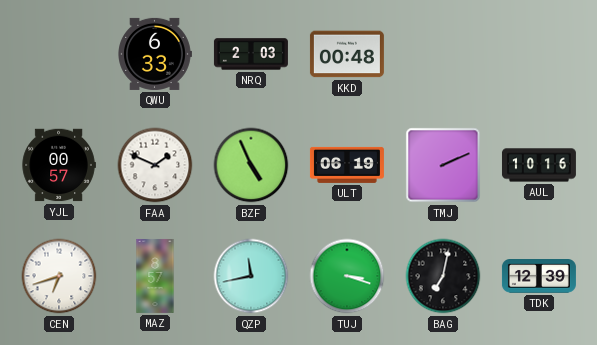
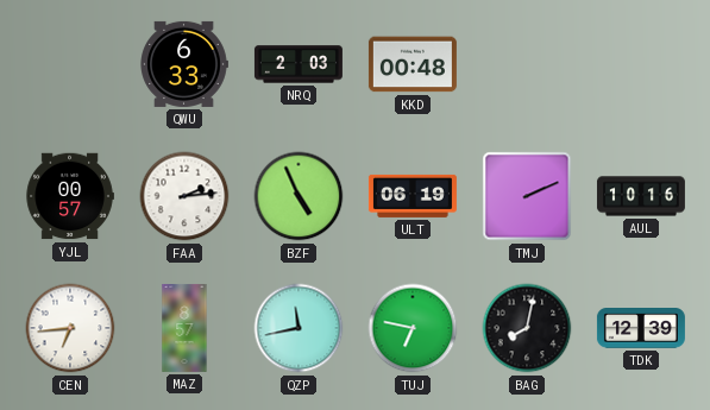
FAA: 1:49 -> 2:14
CEN: 6:42 -> 6:44
TUJ: 3:18 -> 6:47
BAG: 7:02 -> 8:02
